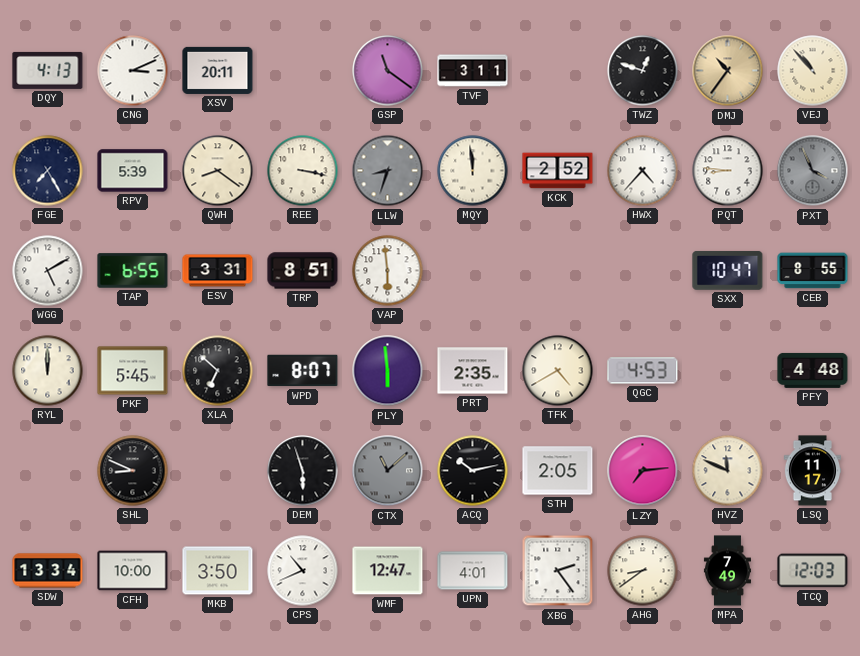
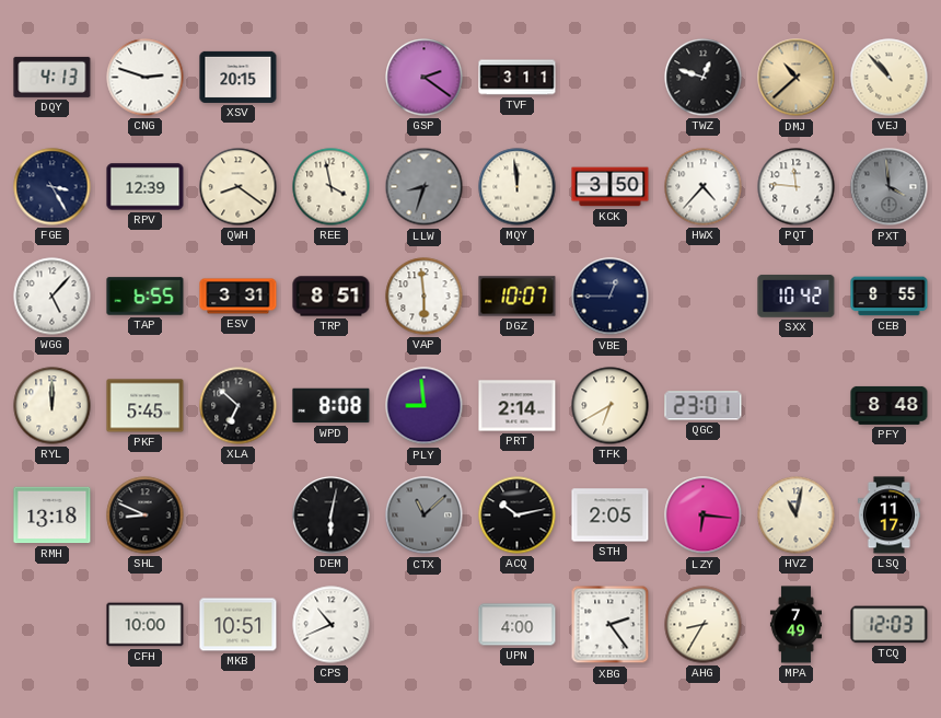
CNG: 3:11 -> 2:48
XSV: 20:11 -> 20:15
GSP: 11:21 -> 2:21
DMJ: 10:36 -> 10:38
FGE: 7:25 -> 3:25
RPV: 5:39 -> 12:39
REE: 3:17 -> 3:58
KCK: 2:52 -> 3:50
PQT: 8:46 -> 11:46
PXT: 3:56 -> 3:59
WGG: 5:10 -> 5:07
DGZ: none -> 10:07
VBE: none -> 12:45
SXX: 10:47 -> 10:42
WPD: 8:07 -> 8:08
PLY: 5:59 -> 8:59
PRT: 2:35 -> 2:14
TFK: 4:40 -> 6:40
QGC: 4:53 -> 23:01
PFY: 4:48 -> 8:48
RMH: none -> 13:18
DEM: 5:57 -> 6:02
LZY: 7:14 -> 6:16
HVZ: 11:49 -> 11:02
SDW: 13:34 -> none
MKB: 3:50 -> 10:51
WMF: 12:47 -> none
UPN: 4:01 -> 4:00
AHG: 8:39 -> 8:35
